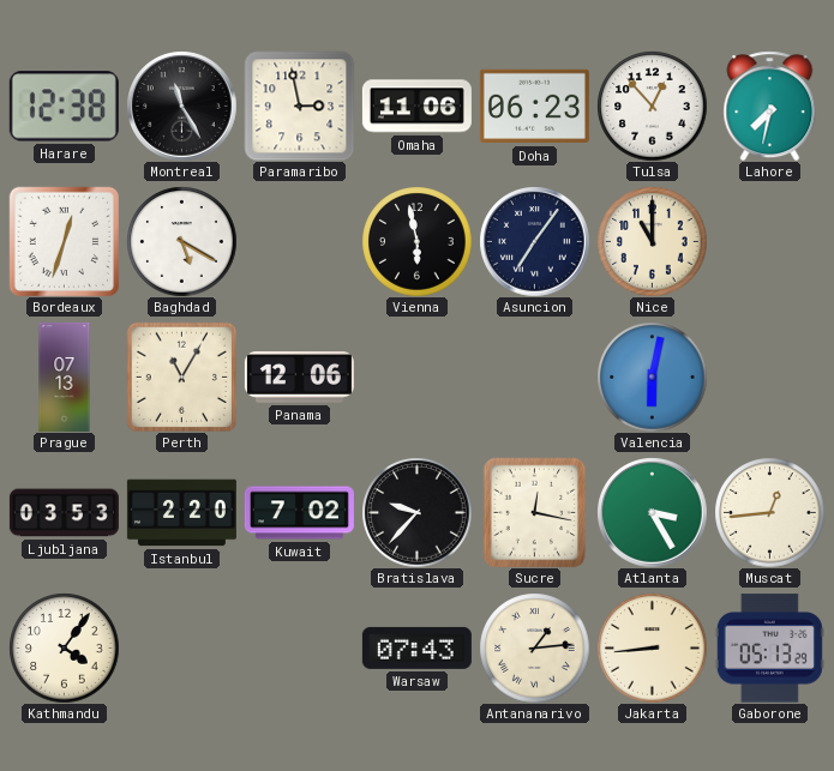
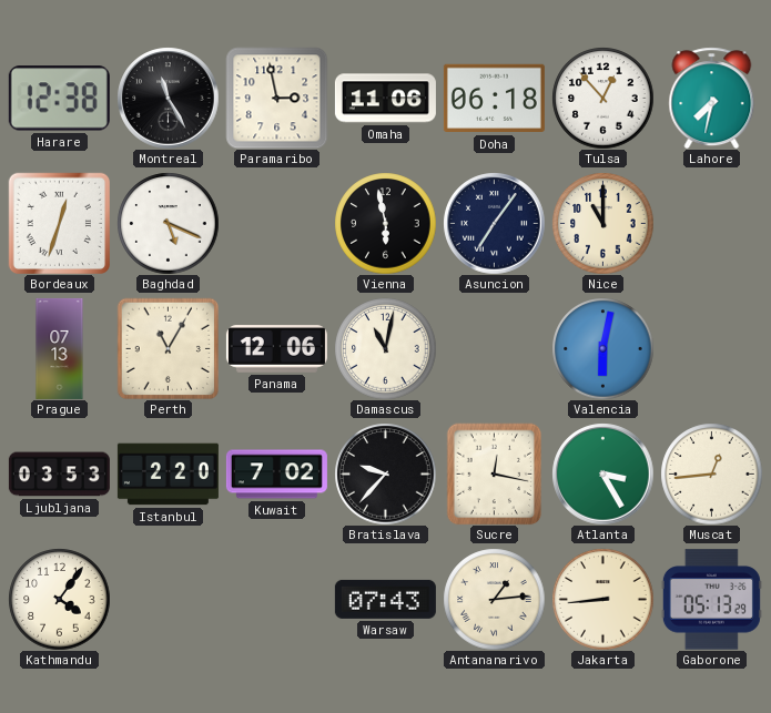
Doha: 06:23 -> 06:18
Baghdad: 5:20 -> 5:19
Damascus: none -> 11:02
